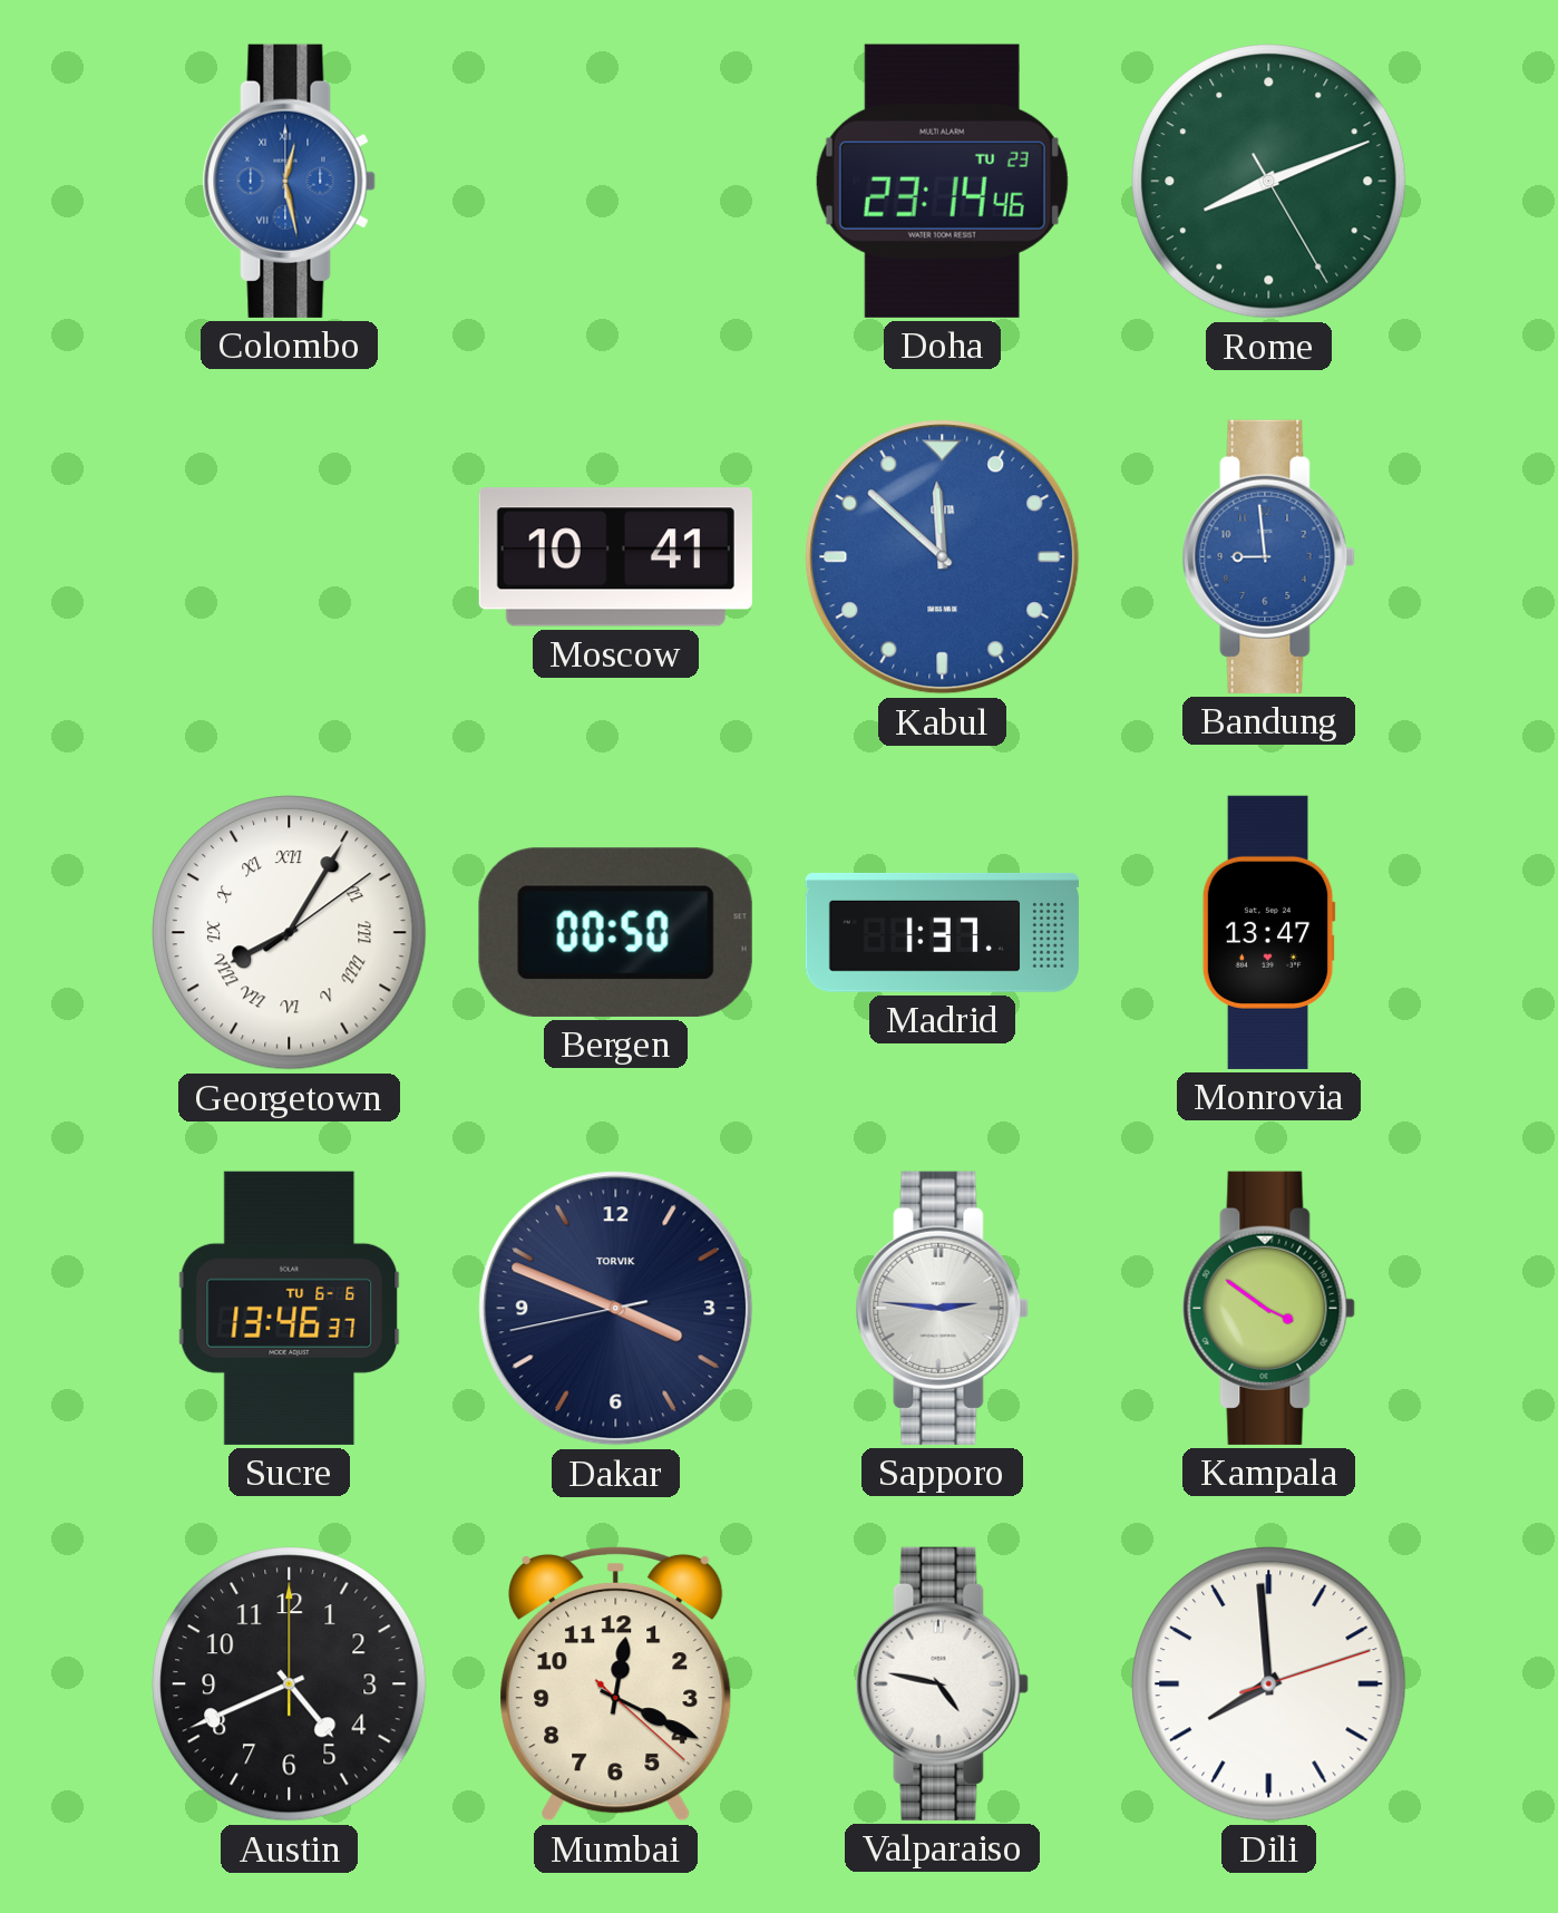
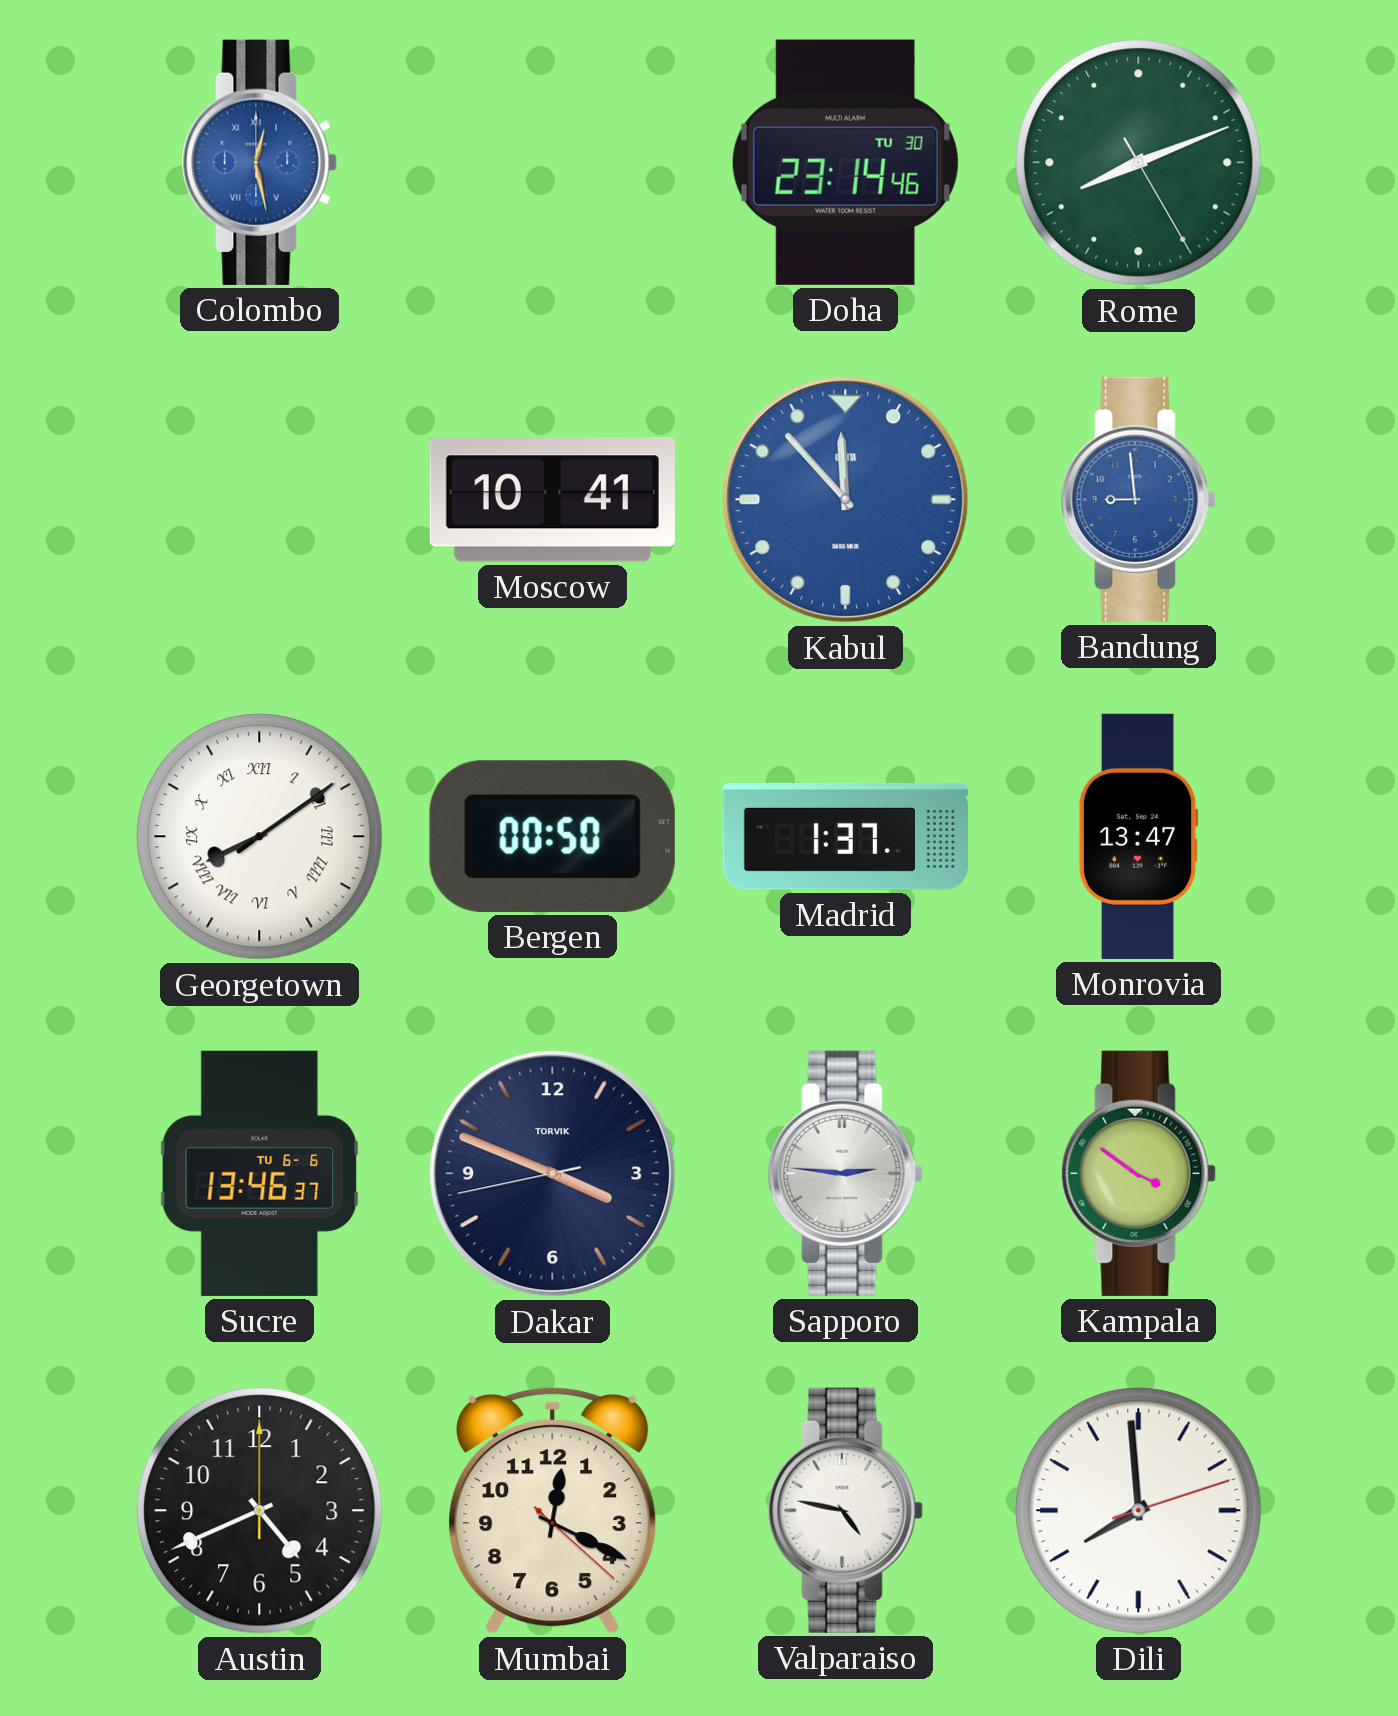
Doha date: TU 23 -> TU 30
Kabul: 11:52 -> 11:53
Georgetown: 8:05 -> 8:09
